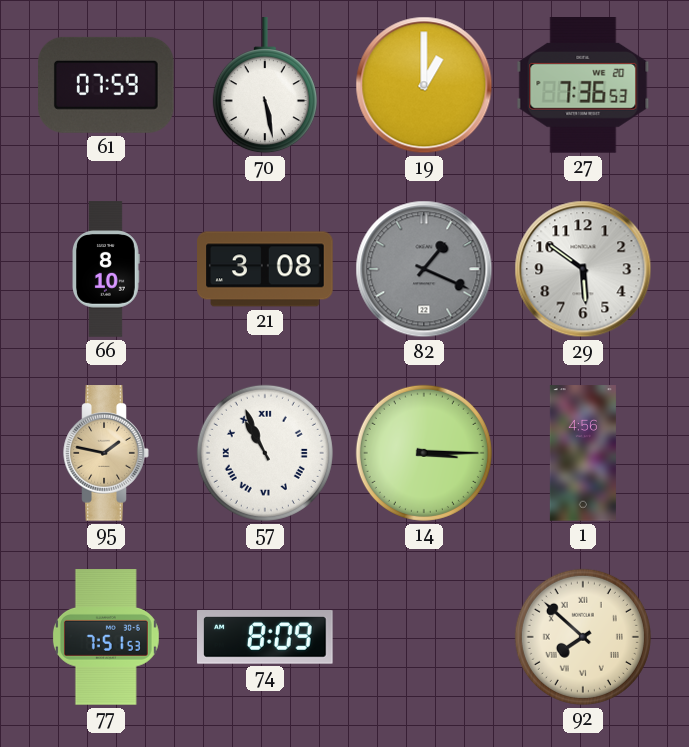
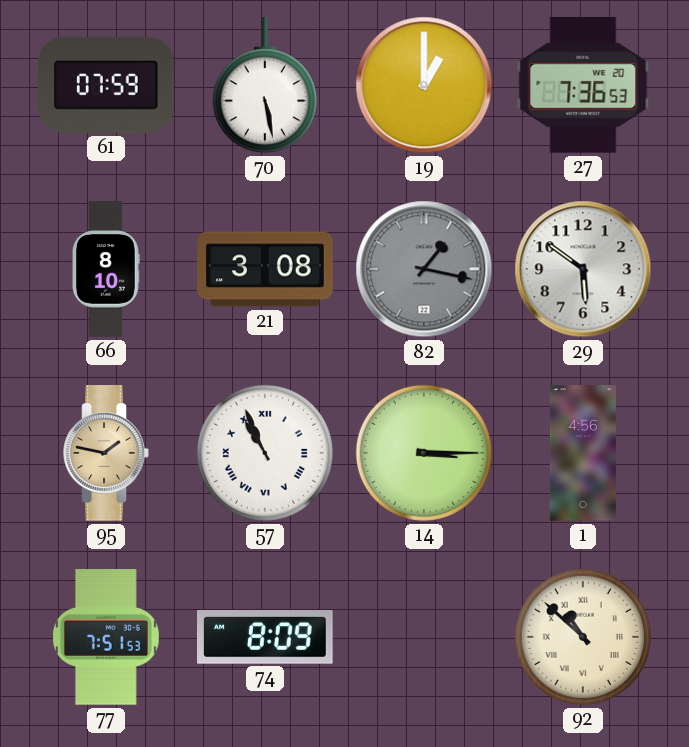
82: 1:19 -> 1:17
92: 7:52 -> 10:52
